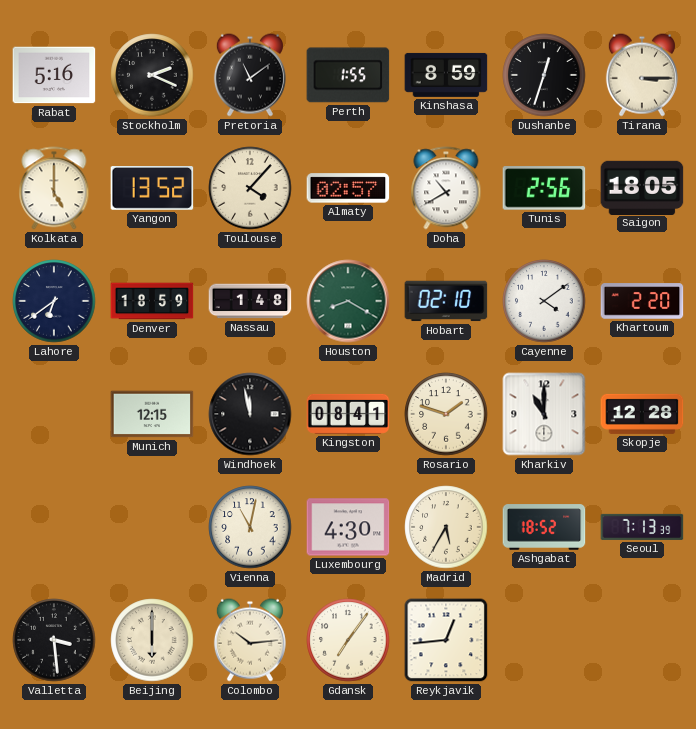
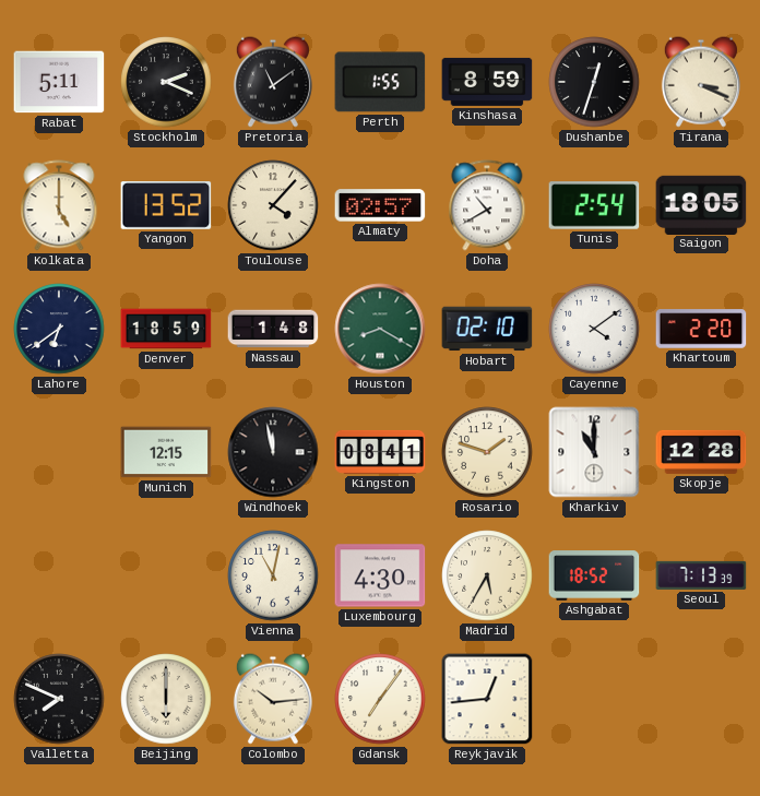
Rabat: 5:16 -> 5:11
Tirana: 3:15 -> 3:19
Tunis: 2:56 -> 2:54
Valletta: 3:29 -> 7:49
